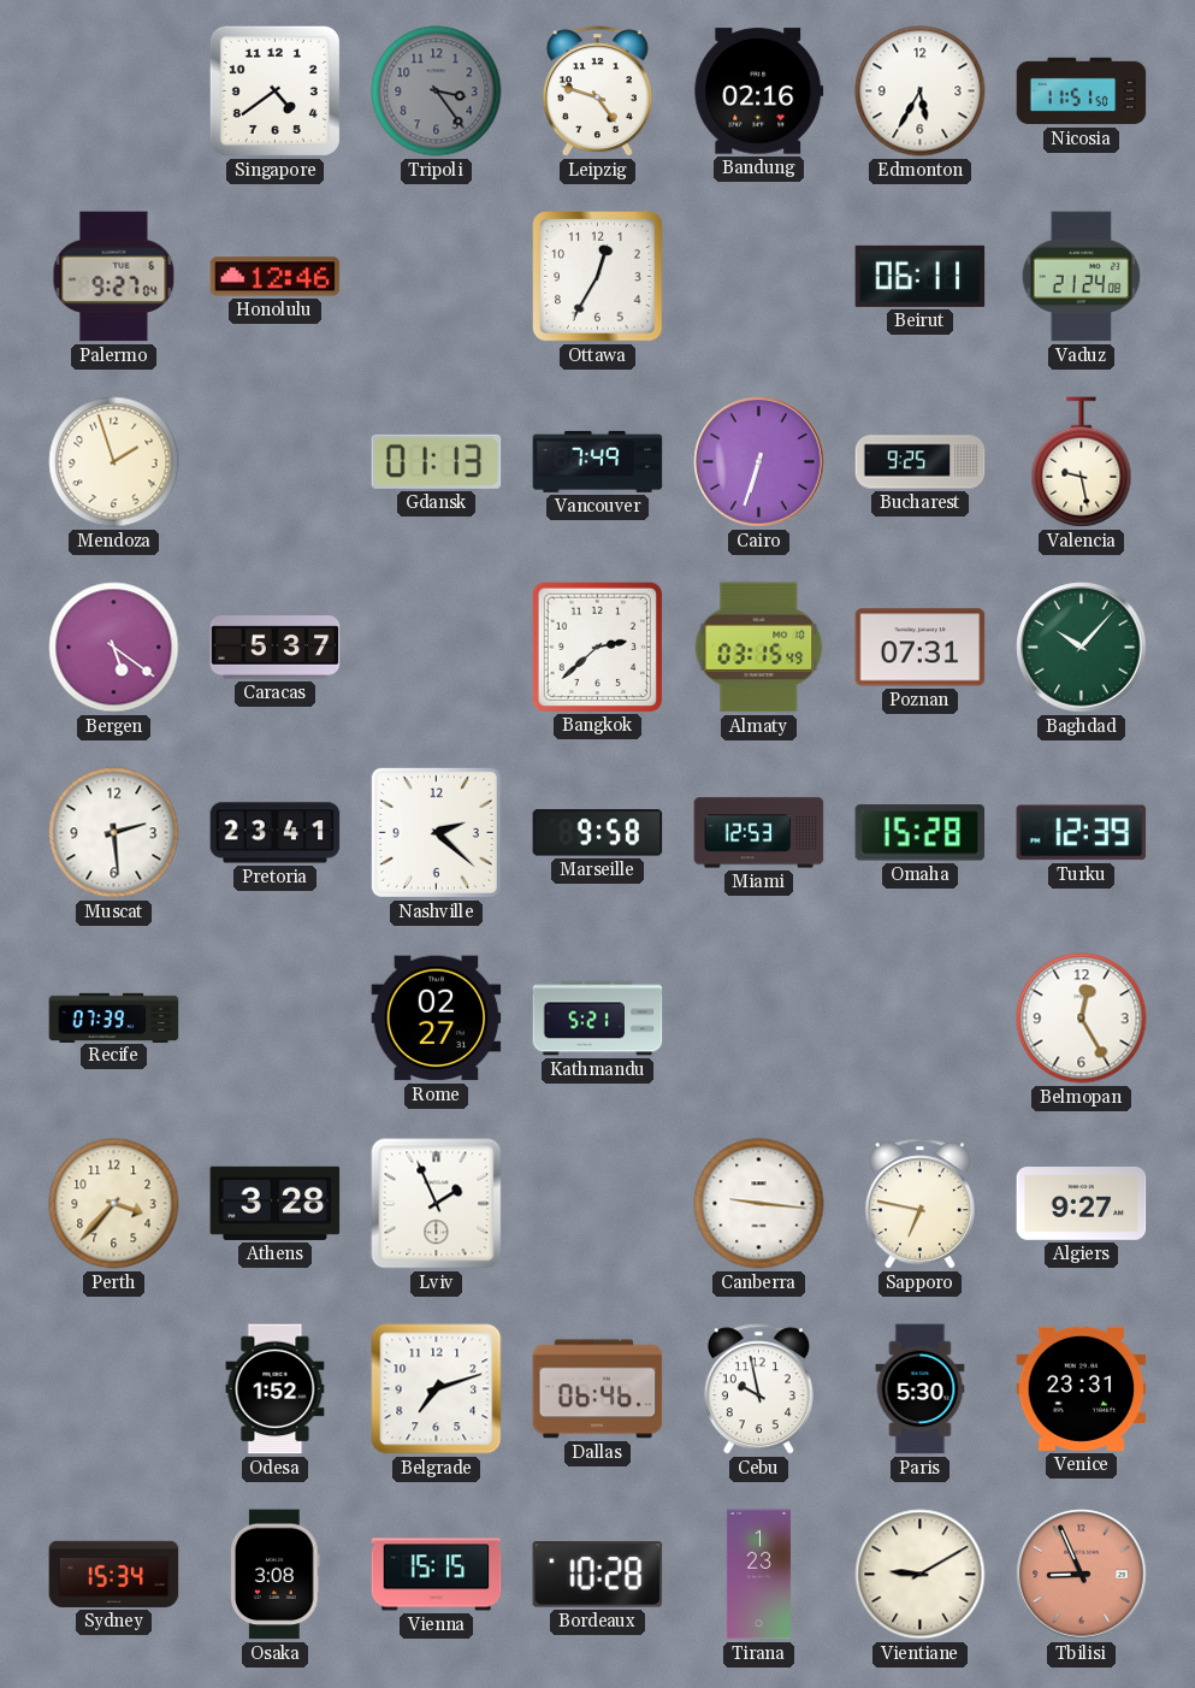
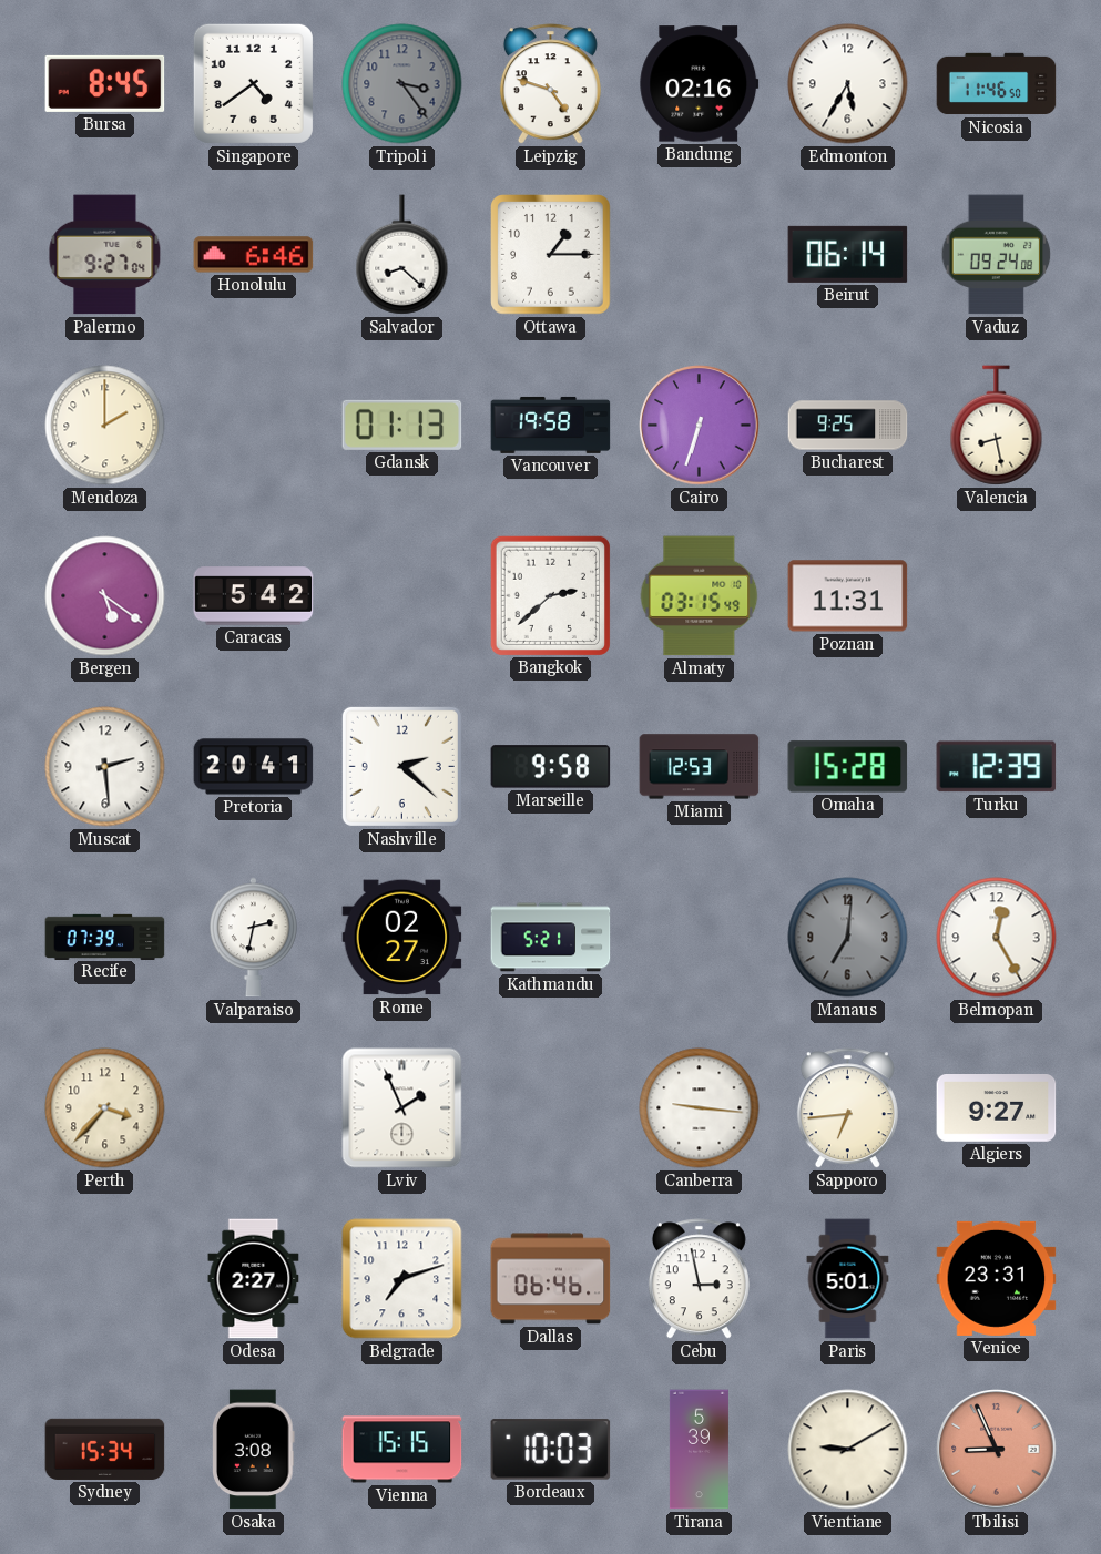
Bursa: none -> 8:45
Nicosia: 11:51 -> 11:46
Honolulu: 12:46 -> 6:46
Salvador: none -> 8:22
Ottawa: 12:35 -> 1:15
Beirut: 06:11 -> 06:14
Vaduz: 21:24 -> 09:24
Mendoza: 1:57 -> 2:00
Vancouver: 7:49 -> 19:58
Valencia: 9:28 -> 8:28
Caracas: 5:37 -> 5:42
Poznan: 07:31 -> 11:31
Baghdad: 10:07 -> none
Pretoria: 23:41 -> 20:41
Valparaiso: none -> 2:32
Manaus: none -> 7:01
Athens: 3:28 -> none
Sapporo: 6:47 -> 6:44
Odesa: 1:52 -> 2:27
Cebu: 9:58 -> 2:58
Paris: 5:30 -> 5:01
Bordeaux: 10:28 -> 10:03
Tirana: 1:23 -> 5:39
